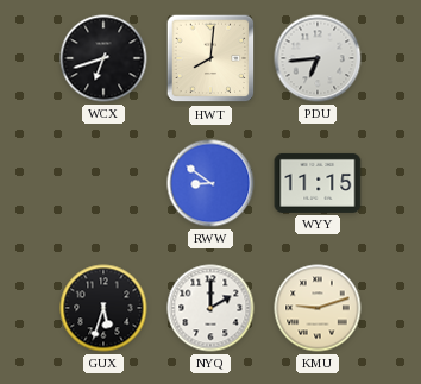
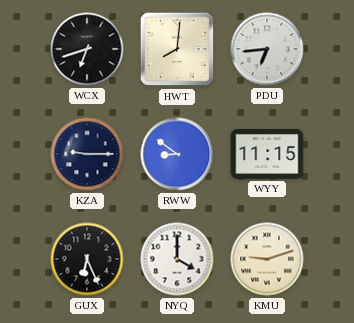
KZA: none -> 9:15
GUX: 5:33 -> 6:26
NYQ: 2:00 -> 4:00
